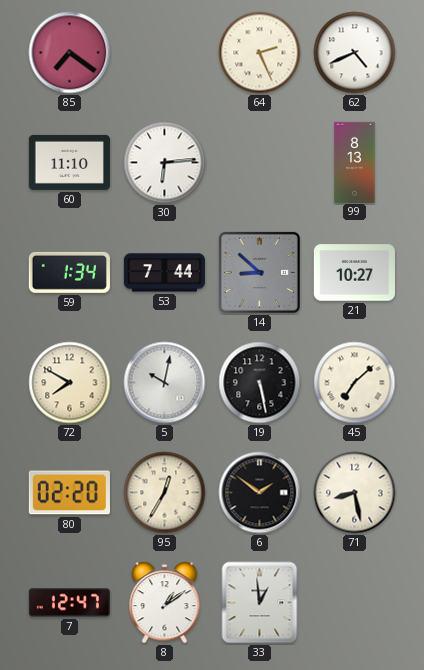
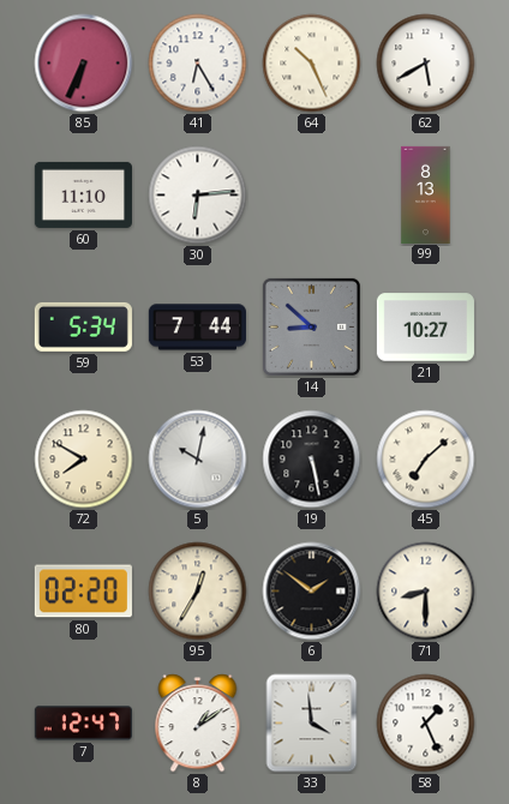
85: 7:21 -> 6:34
41: none -> 6:25
64: 2:26 -> 10:26
62: 4:41 -> 5:40
59: 1:34 -> 5:34
71: 8:28 -> 8:30
33: 12:59 -> 3:59
58: none -> 1:26
